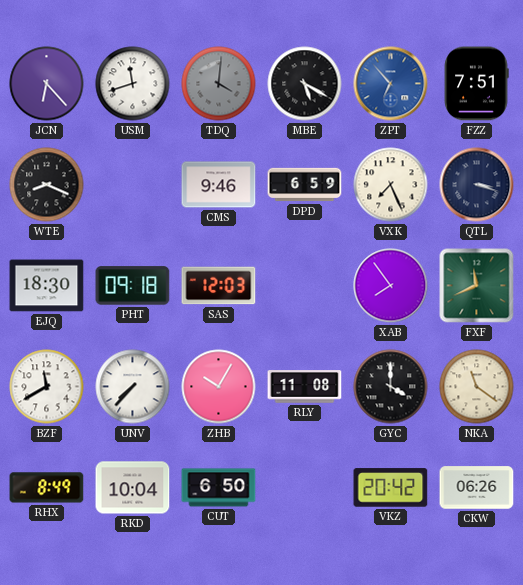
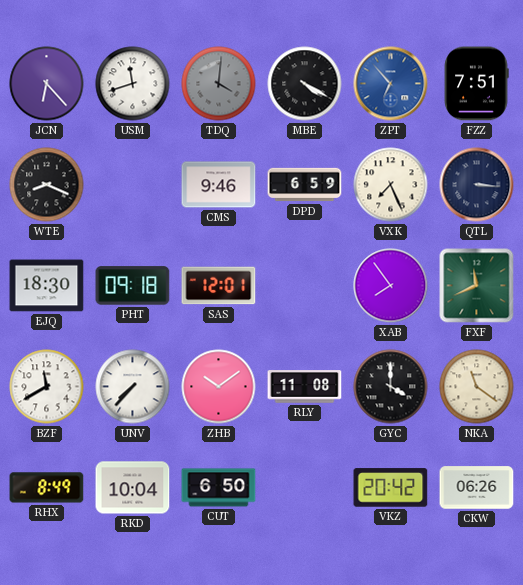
MBE: 5:20 -> 4:20
QTL: 3:18 -> 3:16
SAS: 12:03 -> 12:01
ZHB: 10:05 -> 10:09
